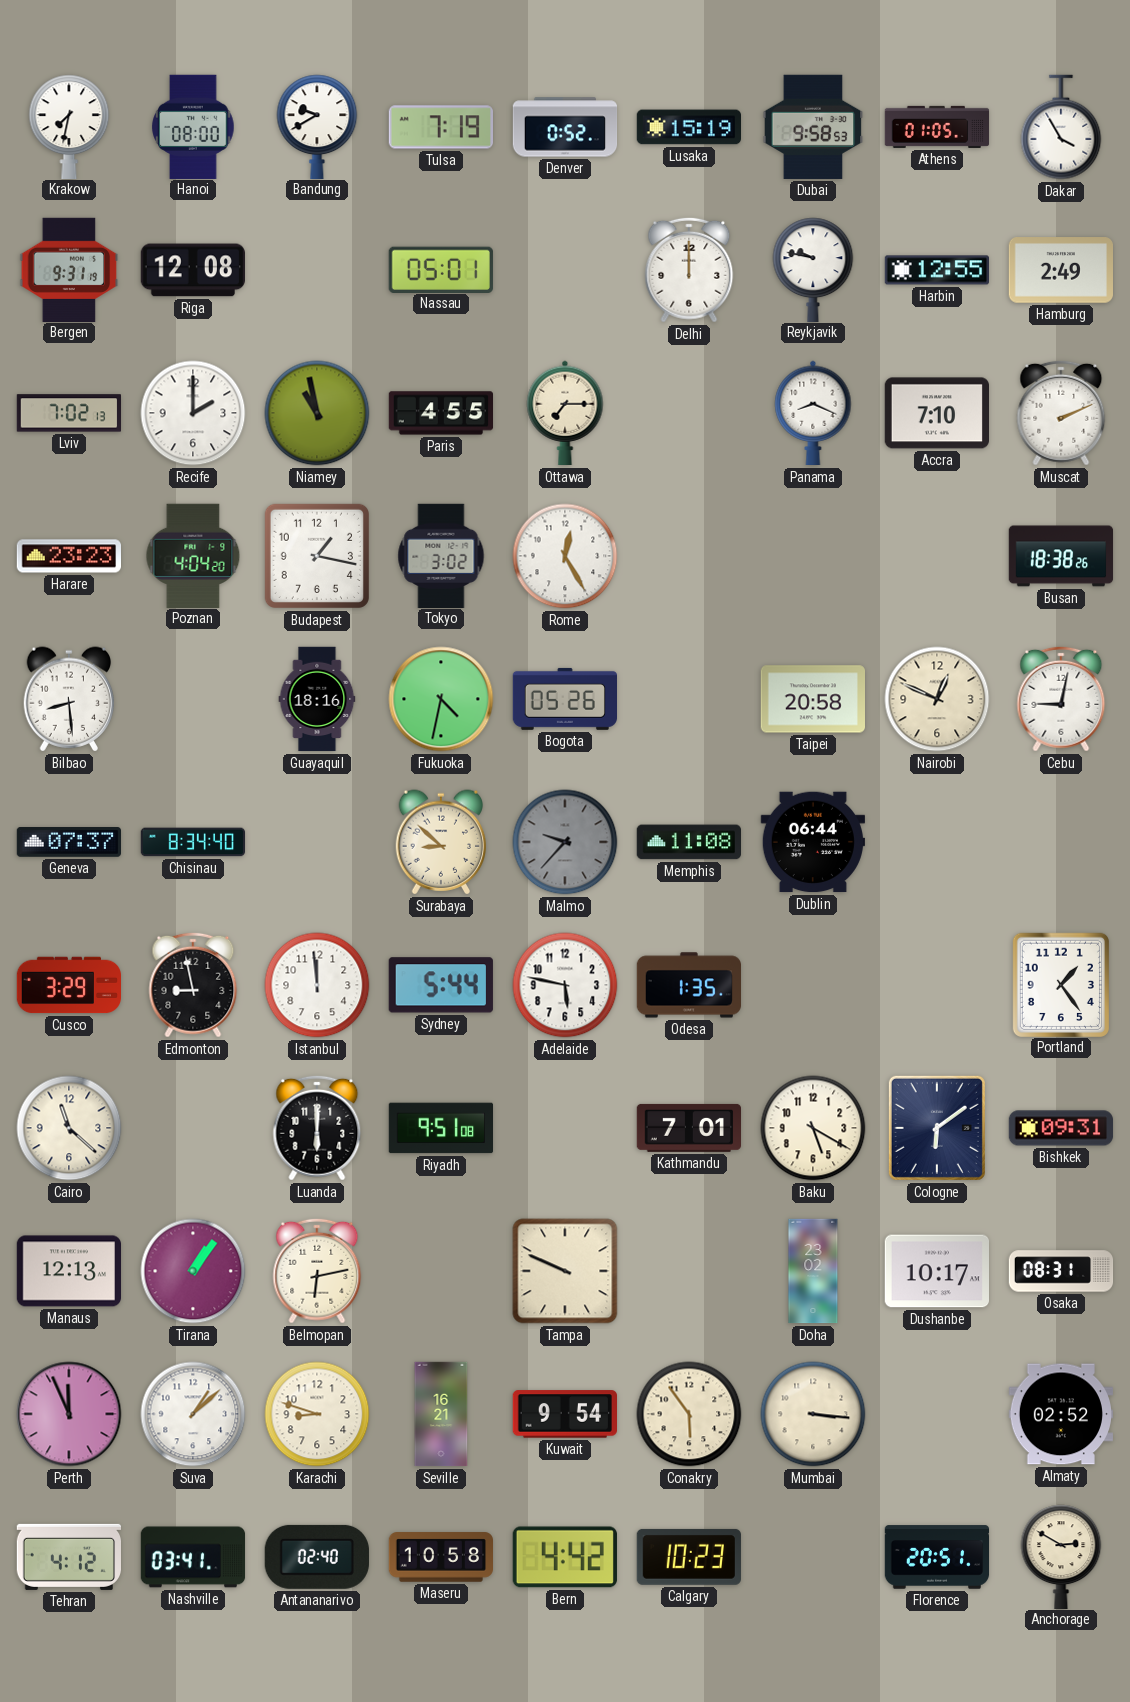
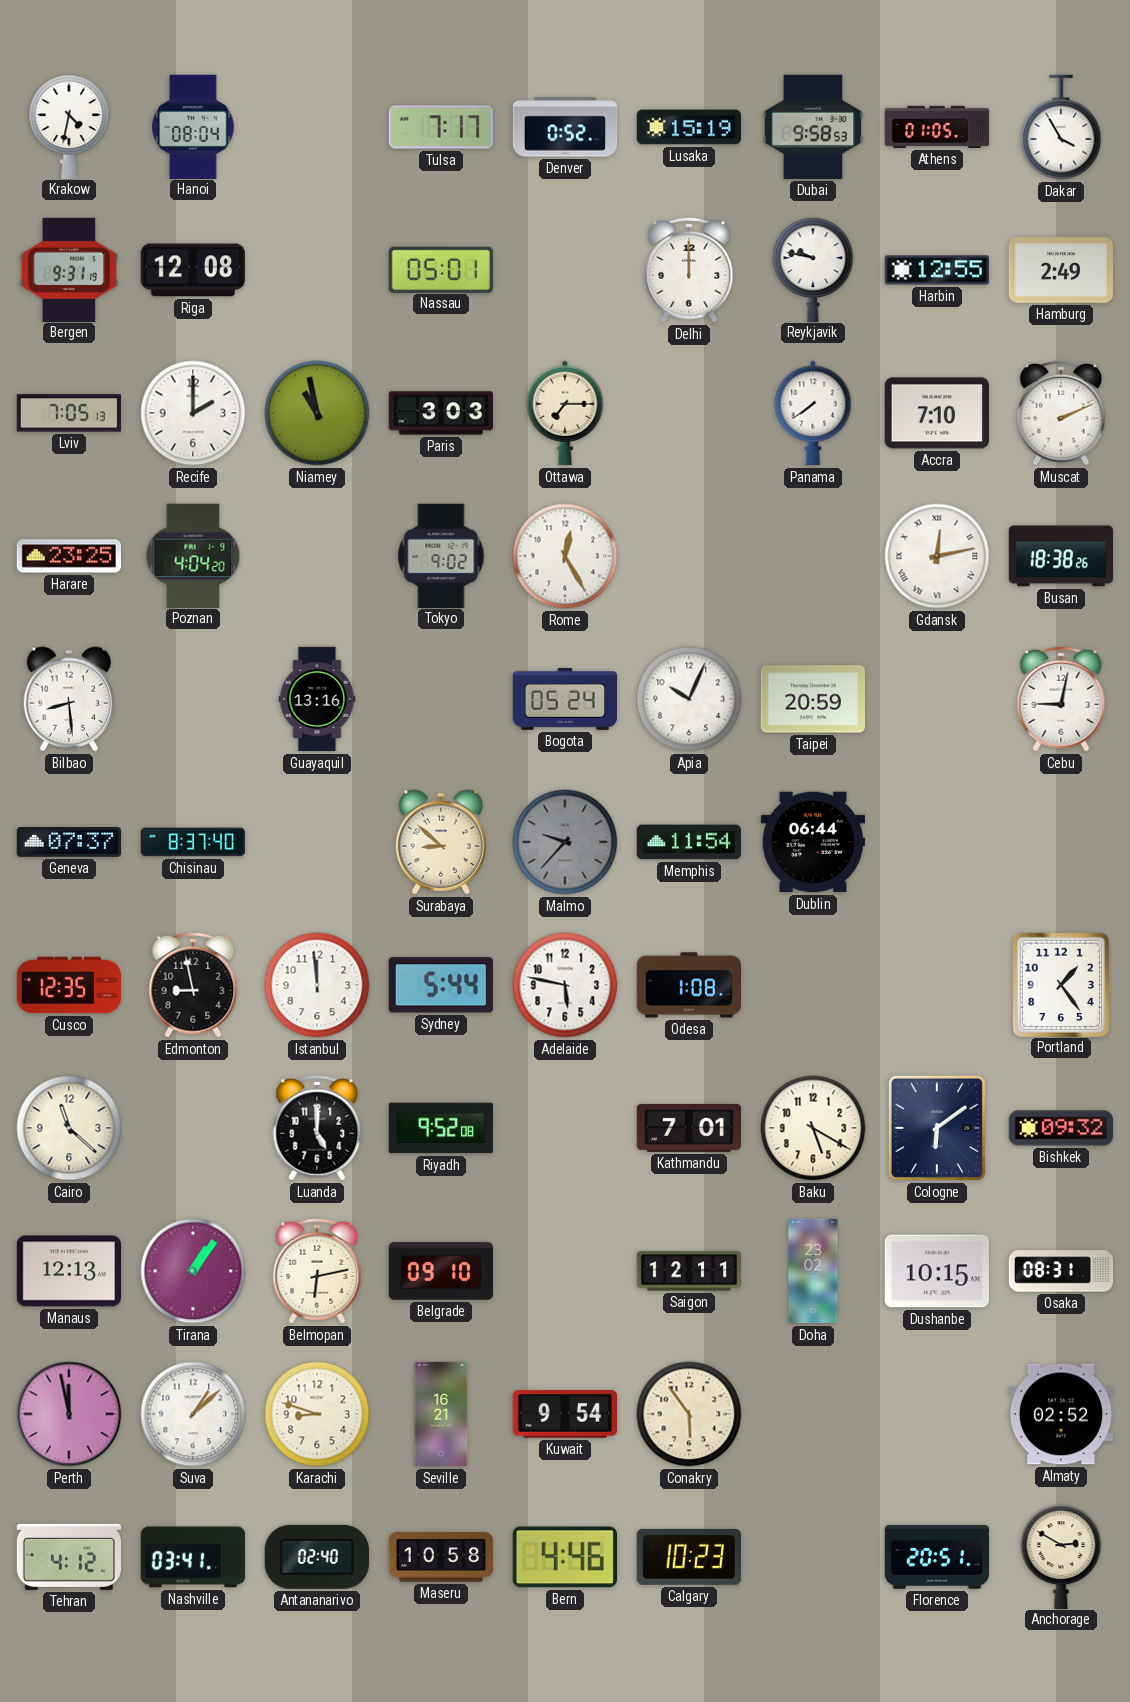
Krakow: 7:32 -> 4:32
Hanoi: 08:00 -> 08:04
Bandung: 9:40 -> none
Tulsa: 7:19 -> 7:17
Lviv: 7:02 -> 7:05
Paris: 4:55 -> 3:03
Panama: 8:19 -> 7:39
Harare: 23:23 -> 23:25
Budapest: 1:17 -> none
Tokyo: 3:02 -> 9:02
Gdansk: none -> 12:13
Guayaquil: 18:16 -> 13:16
Fukuoka: 4:32 -> none
Bogota: 05:26 -> 05:24
Apia: none -> 10:04
Taipei: 20:58 -> 20:59
Nairobi: 12:49 -> none
Chisinau: 8:34 -> 8:37
Memphis: 11:08 -> 11:54
Cusco: 3:29 -> 12:35
Odesa: 1:35 -> 1:08
Luanda: 6:00 -> 5:00
Riyadh: 9:51 -> 9:52
Bishkek: 09:31 -> 09:32
Belgrade: none -> 09:10
Tampa: 9:49 -> none
Saigon: none -> 12:11
Dushanbe: 10:17 -> 10:15
Perth: 11:56 -> 11:58
Mumbai: 3:16 -> none
Bern: 4:42 -> 4:46
